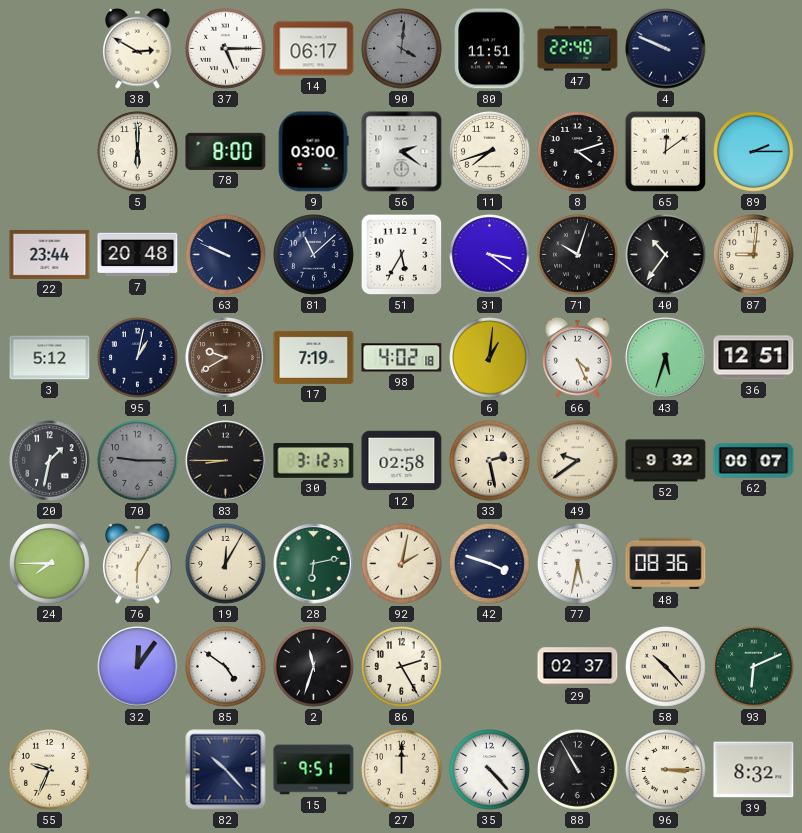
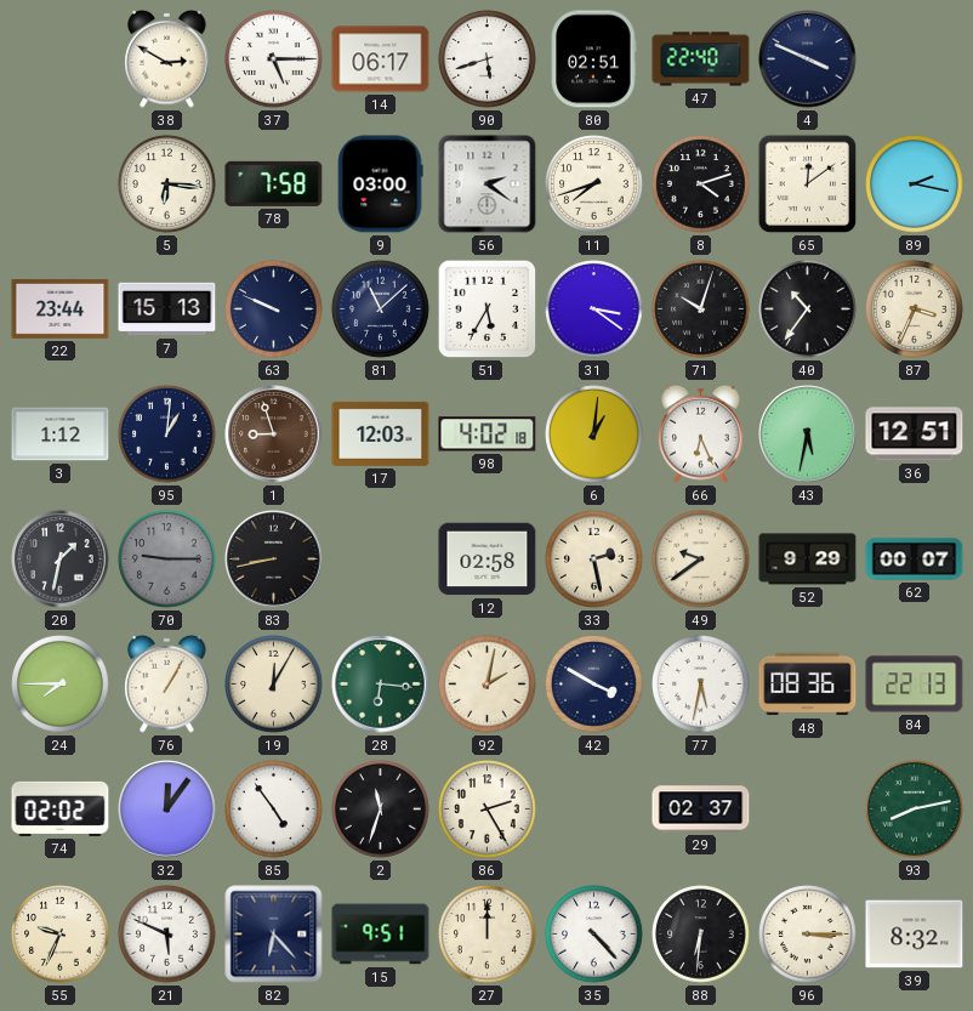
90: 4:01 -> 5:42
90 dial: grey -> white
80: 11:51 -> 02:51
4: 9:49 -> 3:49
5: 6:00 -> 6:16
78: 8:00 -> 7:58
89: 2:15 -> 2:17
7: 20:48 -> 15:13
87: 9:01 -> 3:34
3: 5:12 -> 1:12
95: 1:02 -> 1:01
1: 9:40 -> 8:57
17: 7:19 -> 12:03
66: 4:26 -> 6:26
43: 5:33 -> 5:32
83: 8:45 -> 8:43
30: 3:12 -> none
52: 9:32 -> 9:29
76: 6:05 -> 1:05
28: 6:13 -> 6:16
42: 3:48 -> 3:50
84: none -> 22:13
74: none -> 02:02
85: 4:51 -> 4:54
58: 10:23 -> none
93: 6:11 -> 8:13
21: none -> 5:49
82: 10:23 -> 6:23
88: 10:55 -> 6:31
